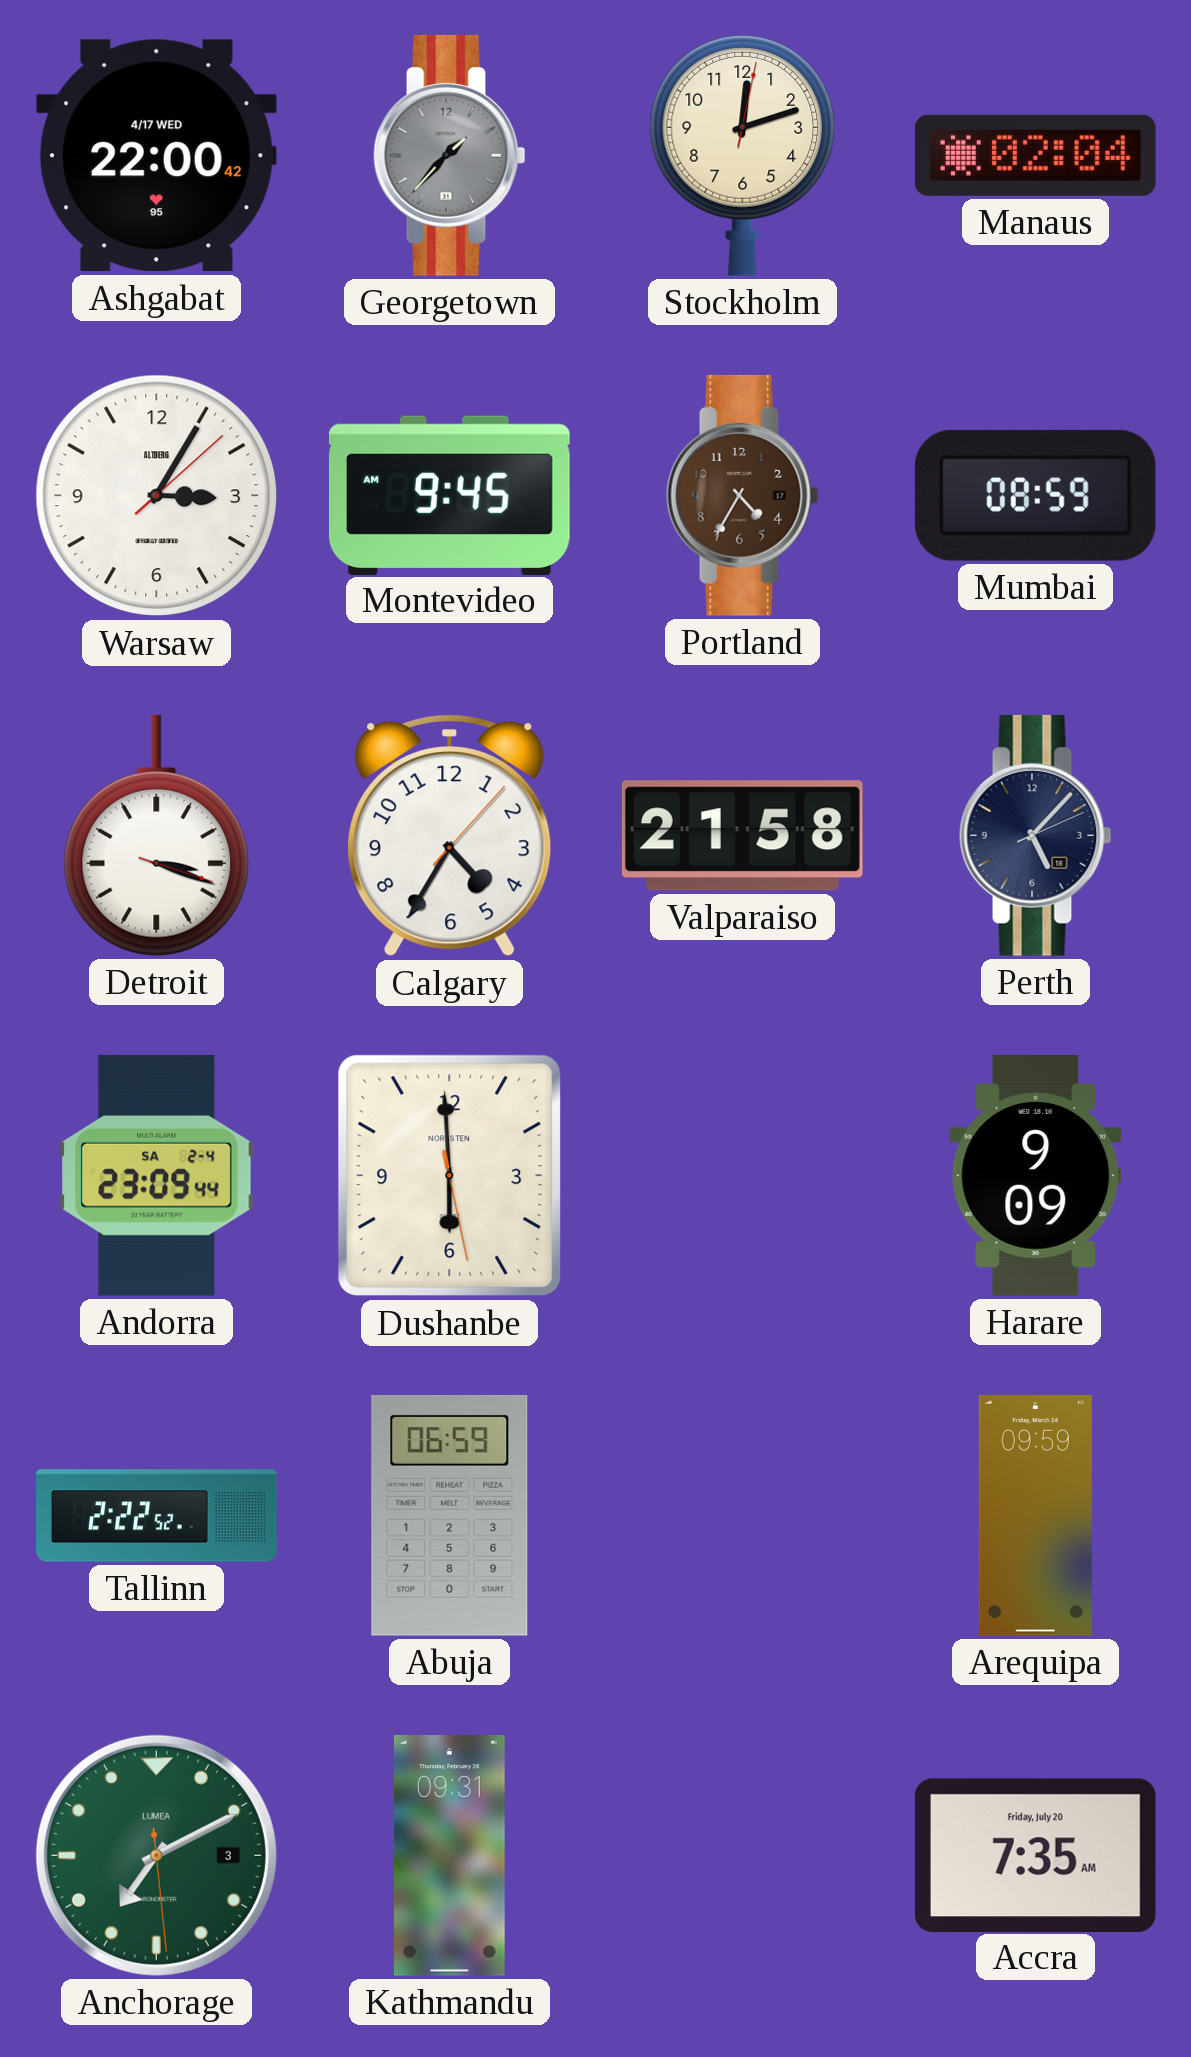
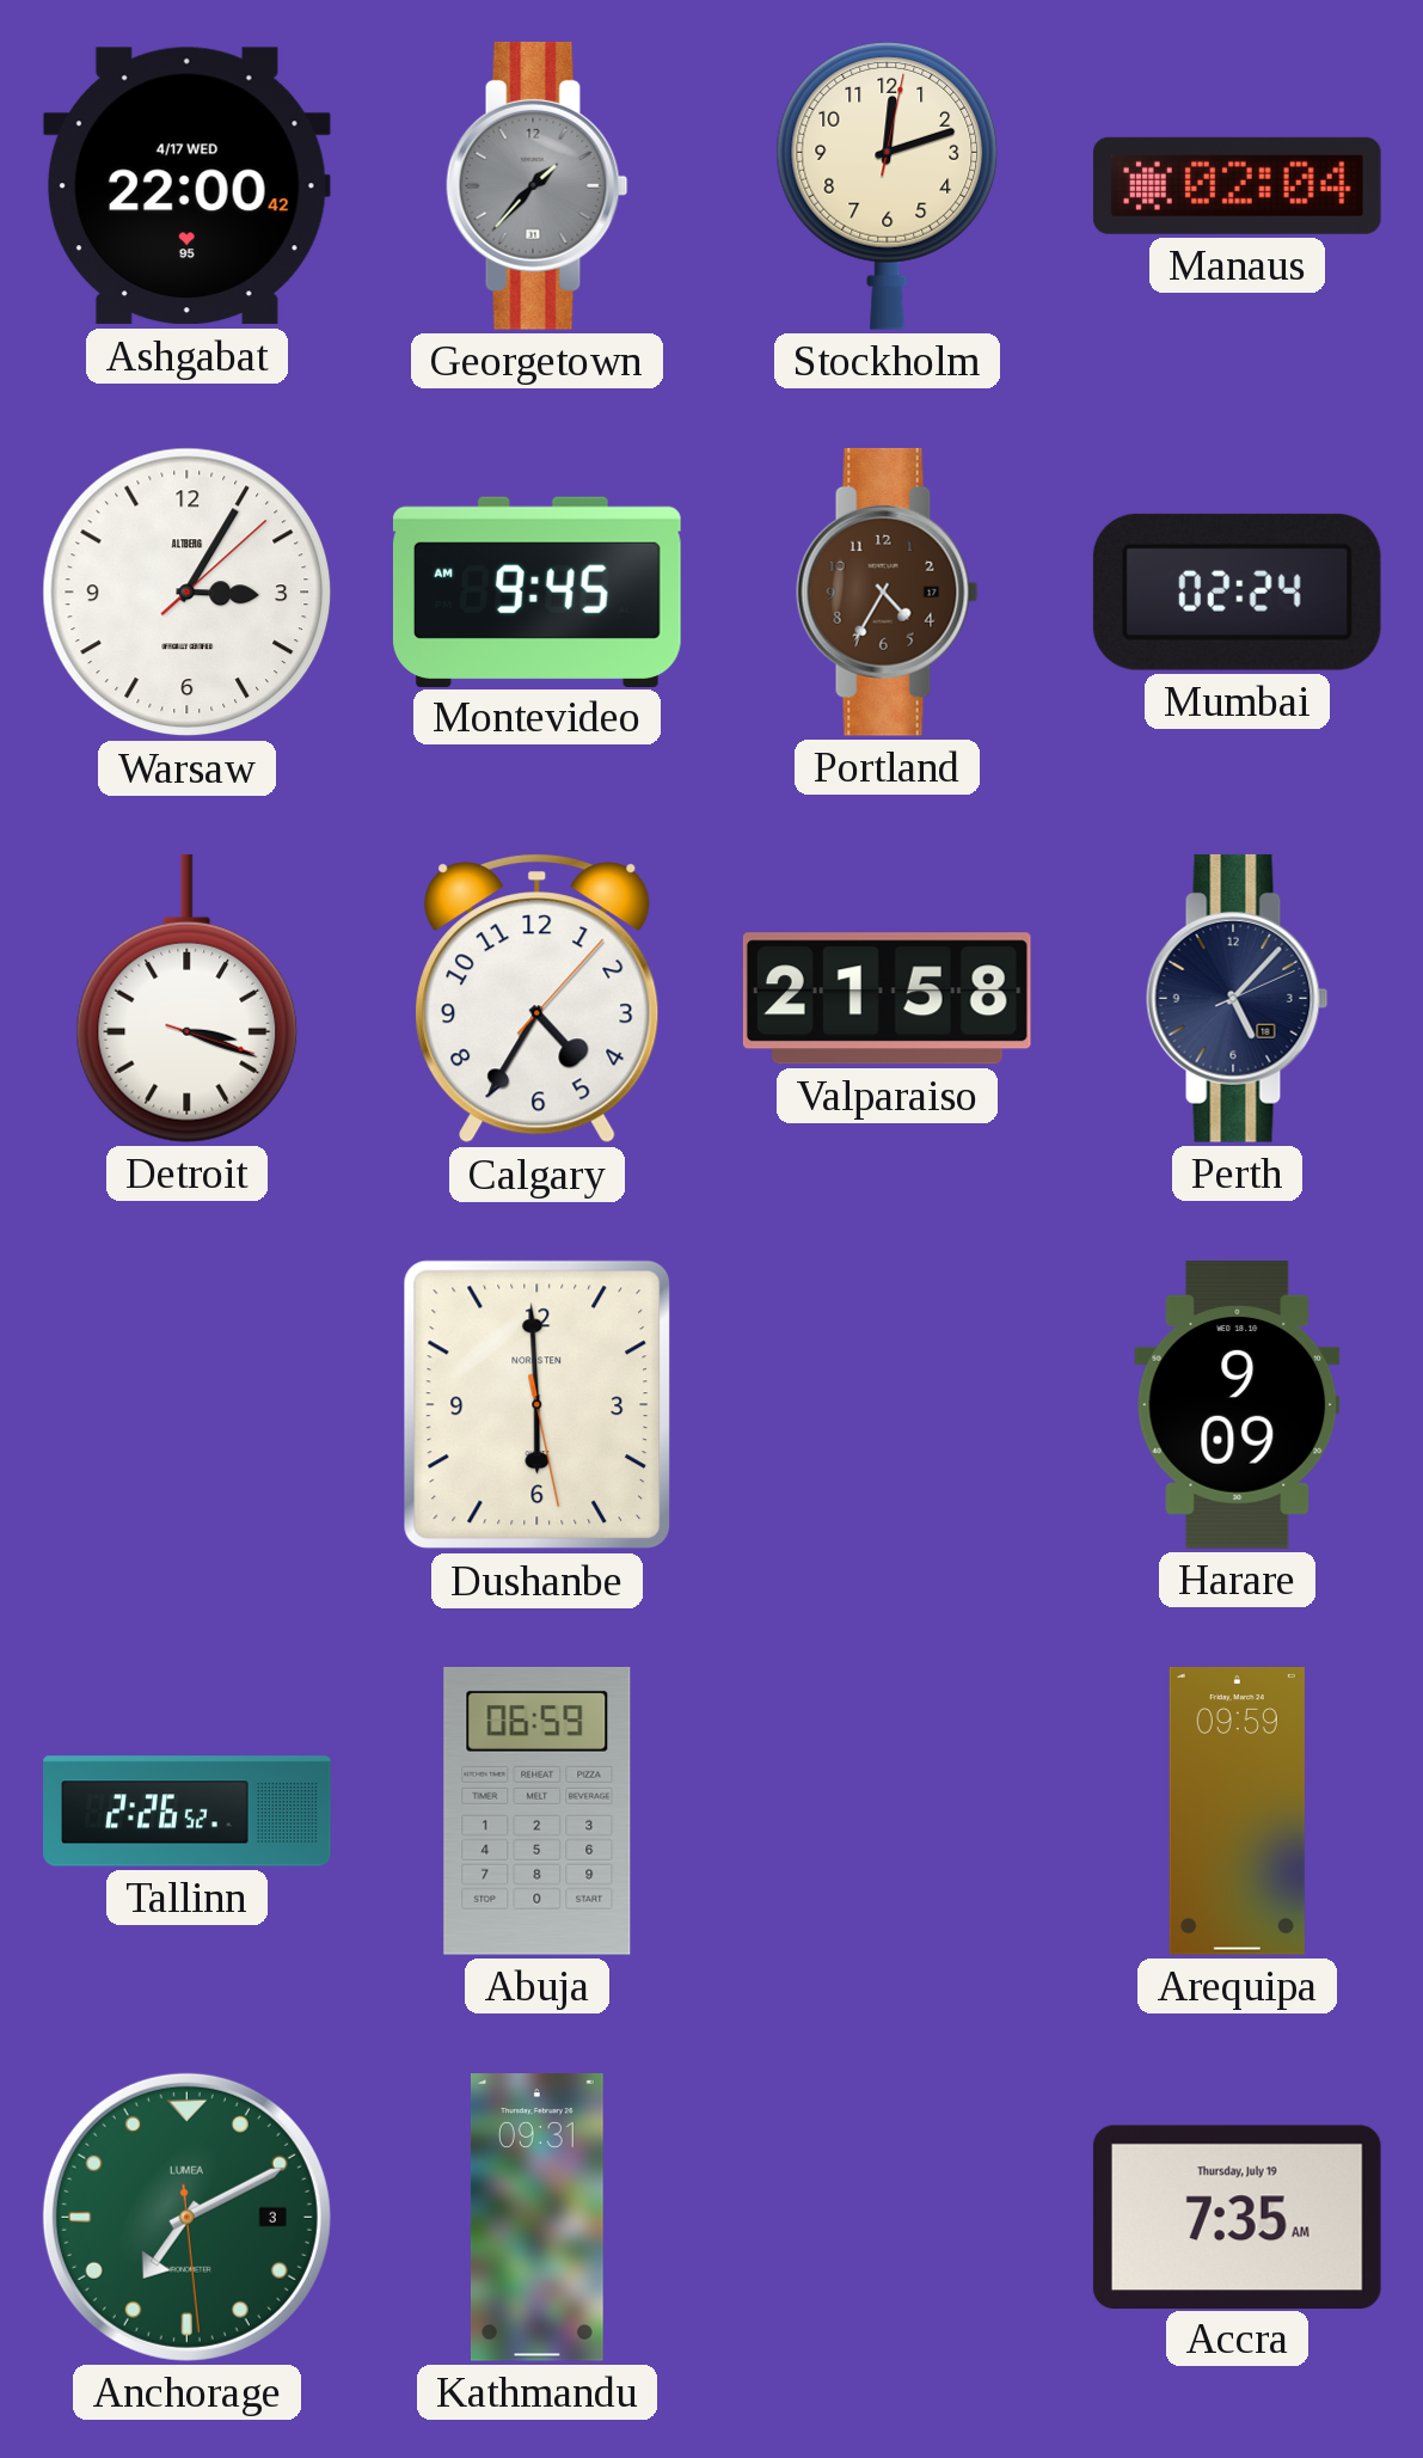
Mumbai: 08:59 -> 02:24
Andorra: 23:09 -> none
Tallinn: 2:22 -> 2:26
Accra date: Friday, July 20 -> Thursday, July 19
